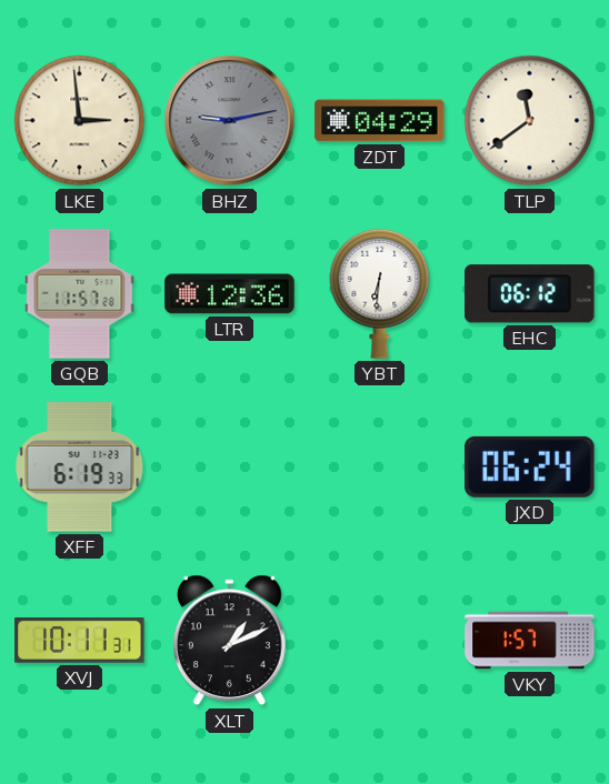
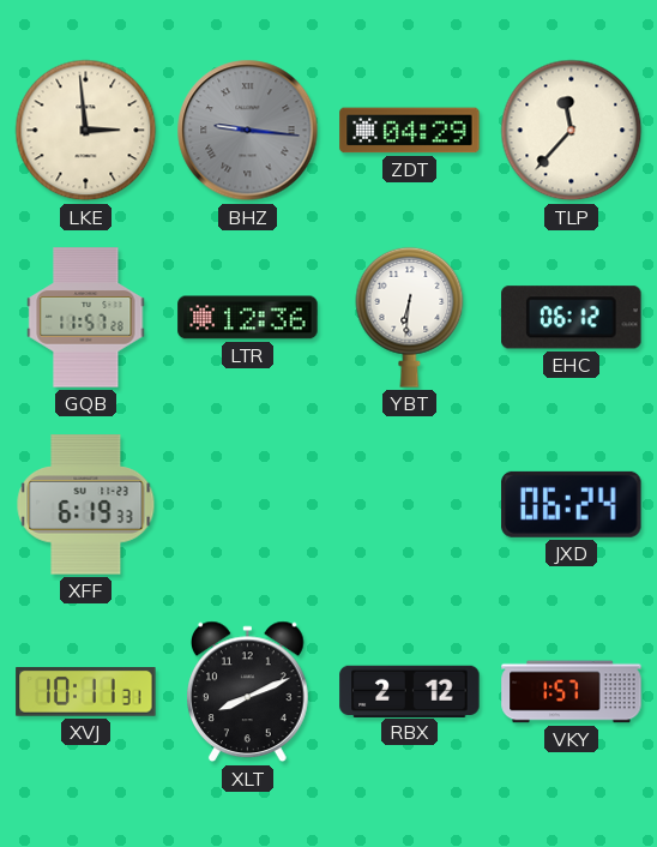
BHZ: 9:13 -> 9:16
TLP: 11:39 -> 11:37
XLT: 1:11 -> 8:11
RBX: none -> 2:12
